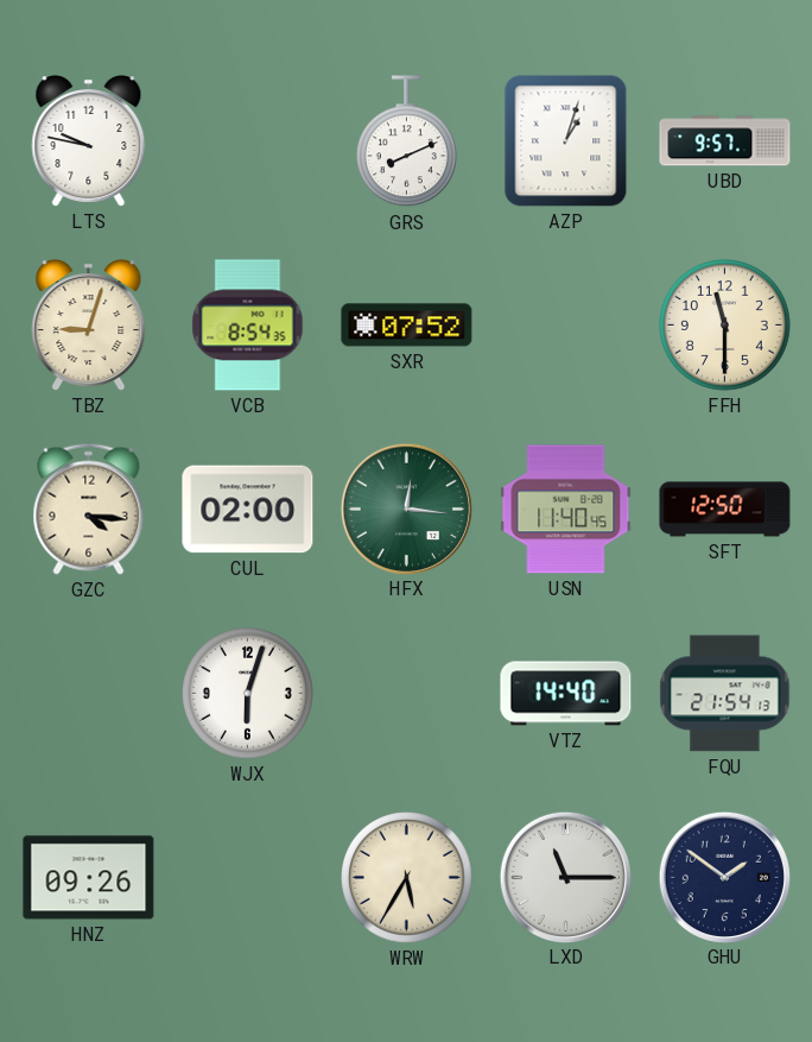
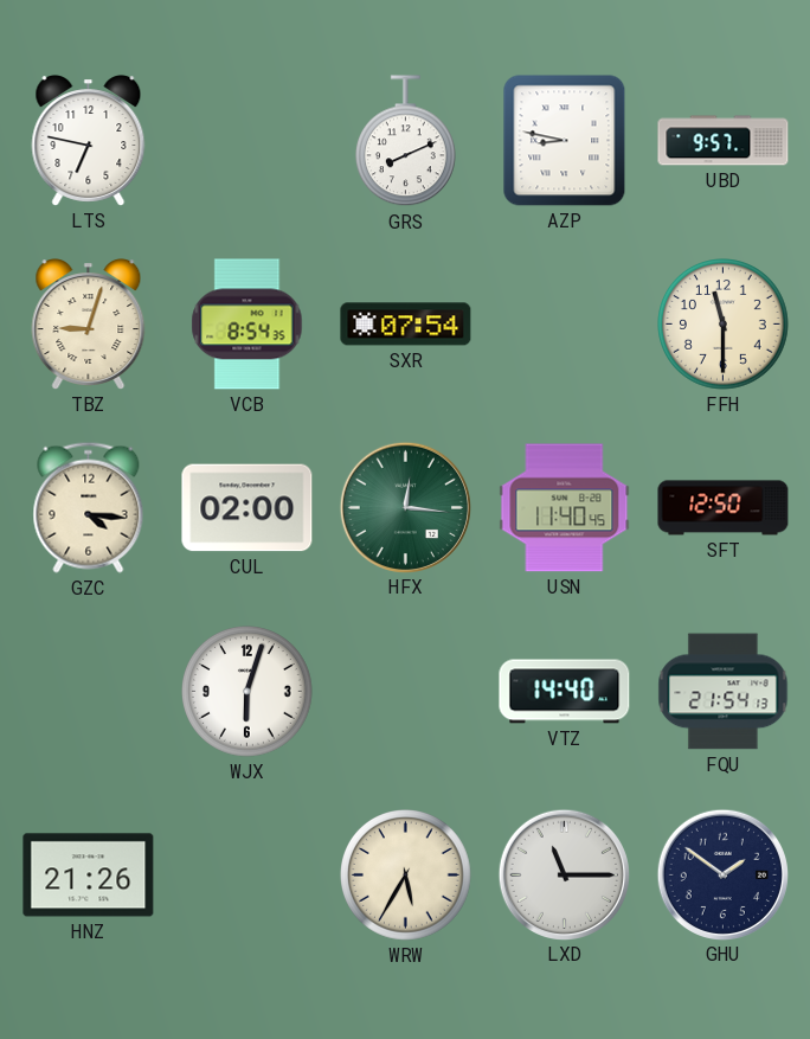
LTS: 9:47 -> 6:47
AZP: 1:03 -> 8:47
SXR: 07:52 -> 07:54
HNZ: 09:26 -> 21:26
